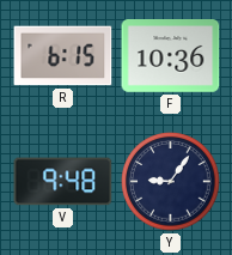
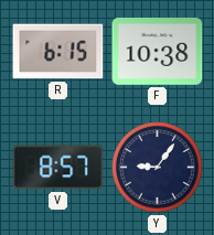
F: 10:36 -> 10:38
V: 9:48 -> 8:57
